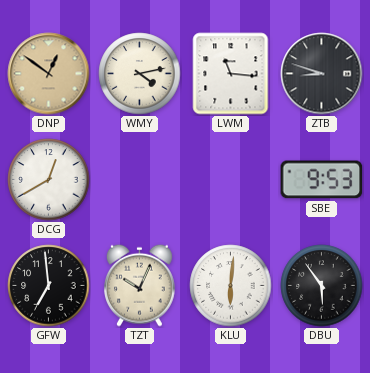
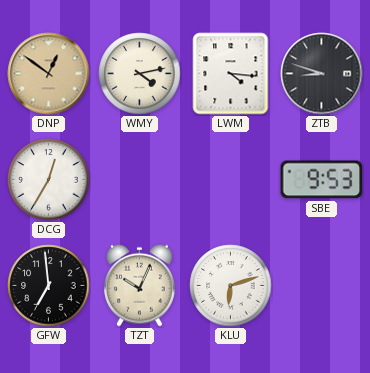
LWM: 11:16 -> 4:16
DCG: 12:40 -> 12:35
KLU: 6:01 -> 6:12
DBU: 5:54 -> none
